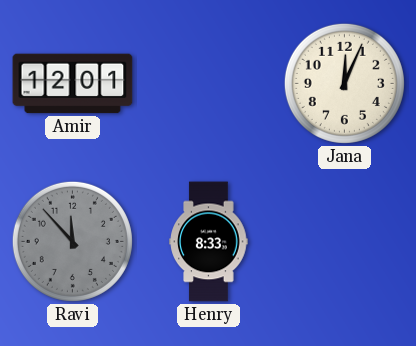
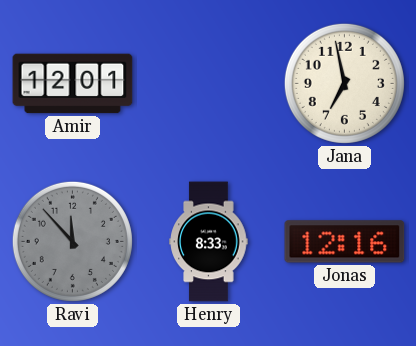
Jana: 12:04 -> 6:58
Jonas: none -> 12:16
